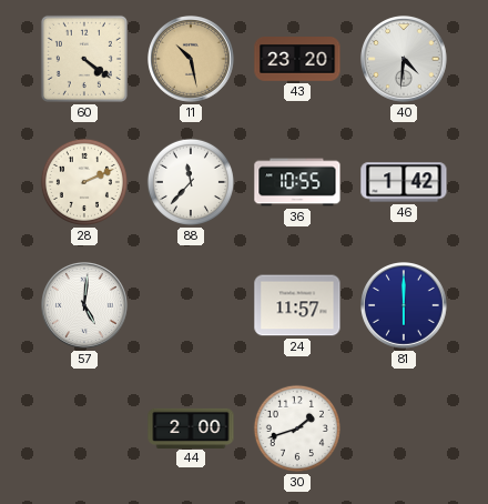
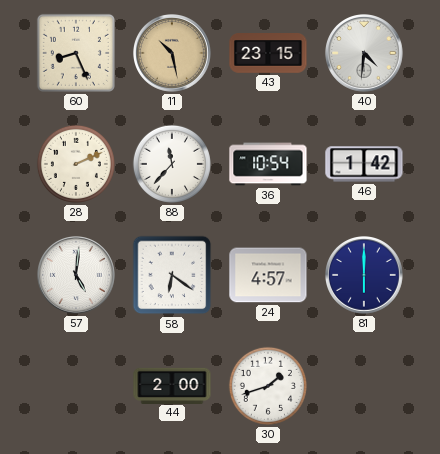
60: 4:21 -> 8:26
43: 23:20 -> 23:15
36: 10:55 -> 10:54
58: none -> 6:21
24: 11:57 -> 4:57
